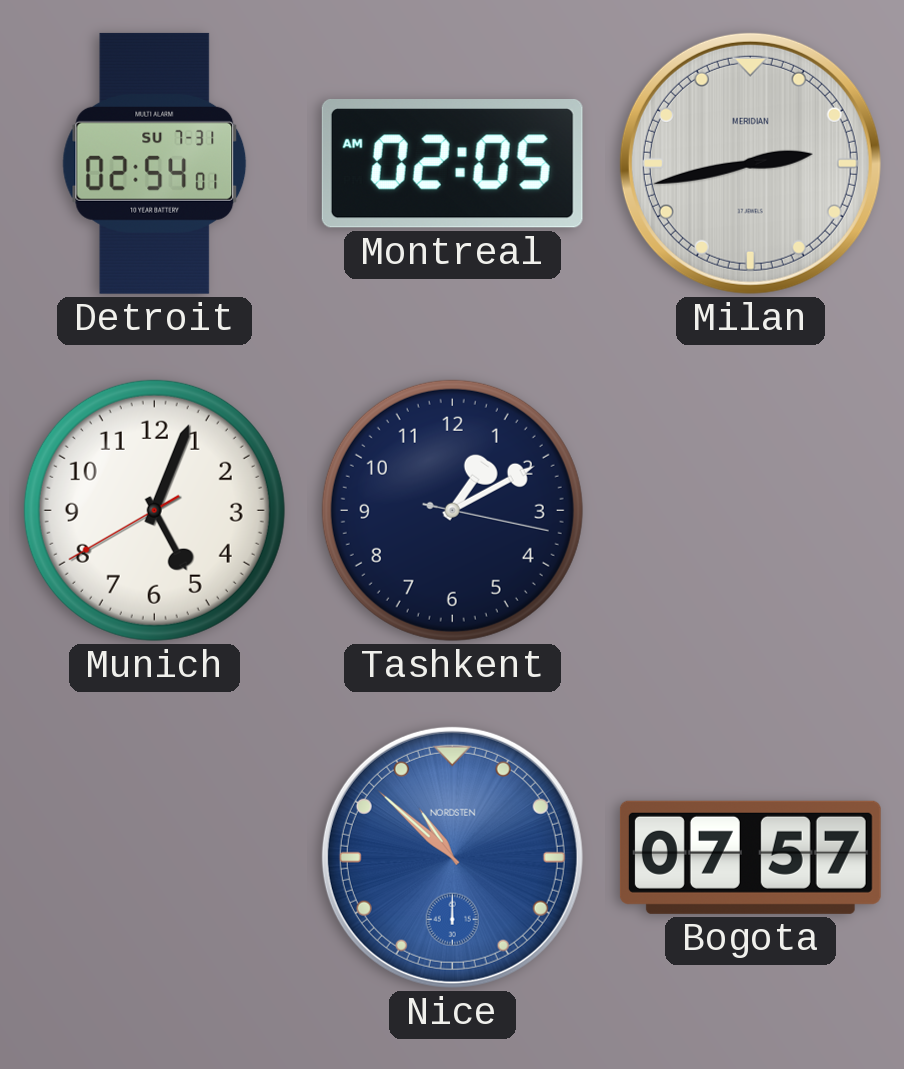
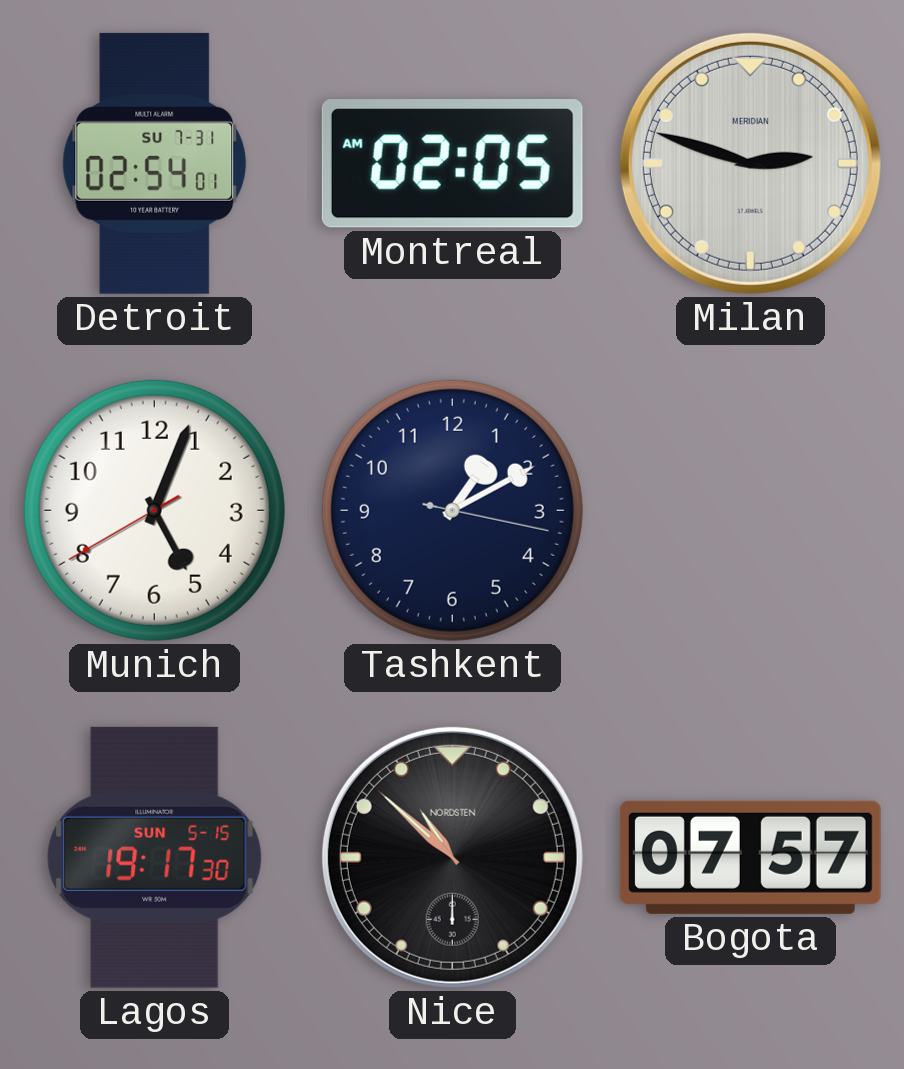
Milan: 2:43 -> 2:48
Lagos: none -> 19:17
Nice dial: blue -> black
